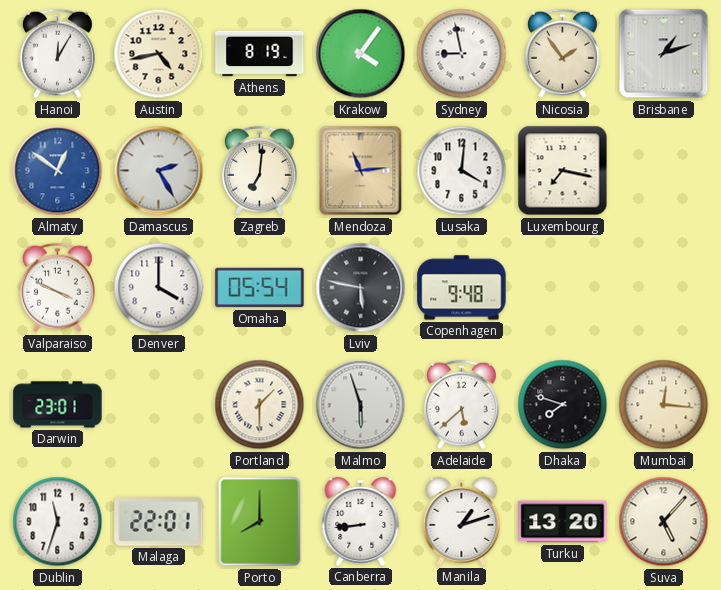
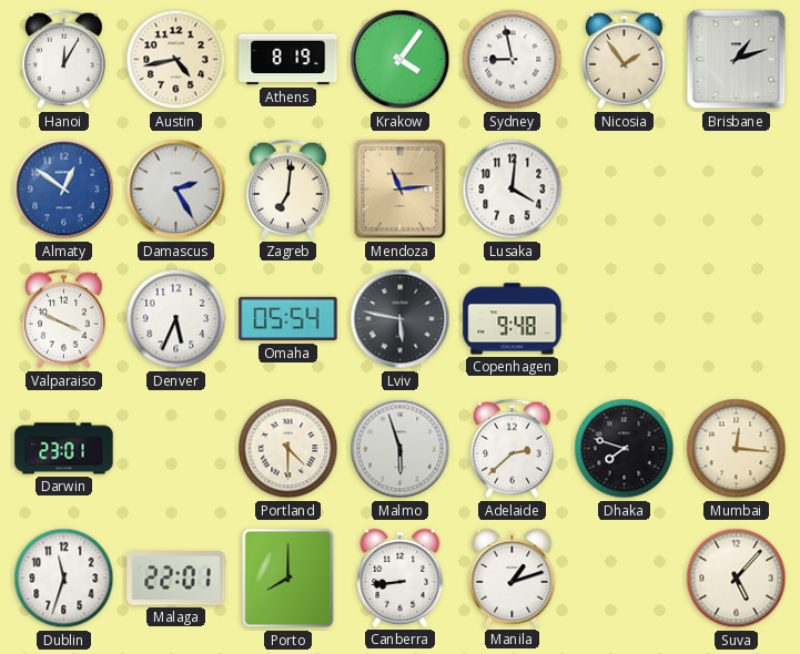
Luxembourg: 7:17 -> none
Denver: 4:00 -> 5:34
Portland: 1:30 -> 4:30
Adelaide: 5:38 -> 2:38
Turku: 13:20 -> none
